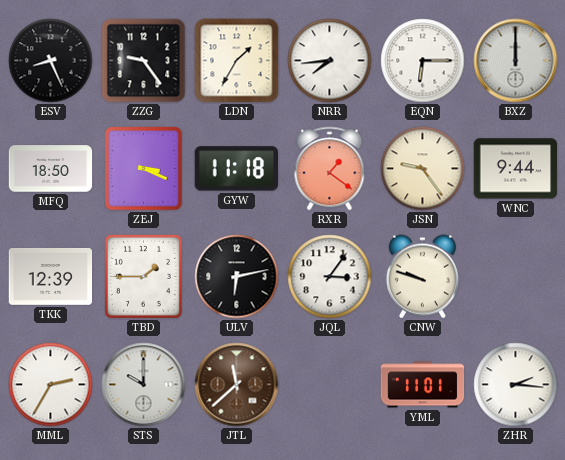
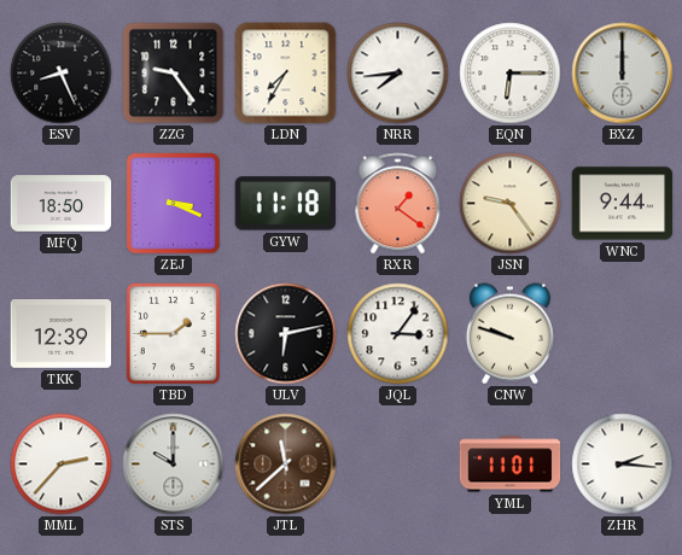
LDN: 1:35 -> 7:35
MML: 2:35 -> 2:37
